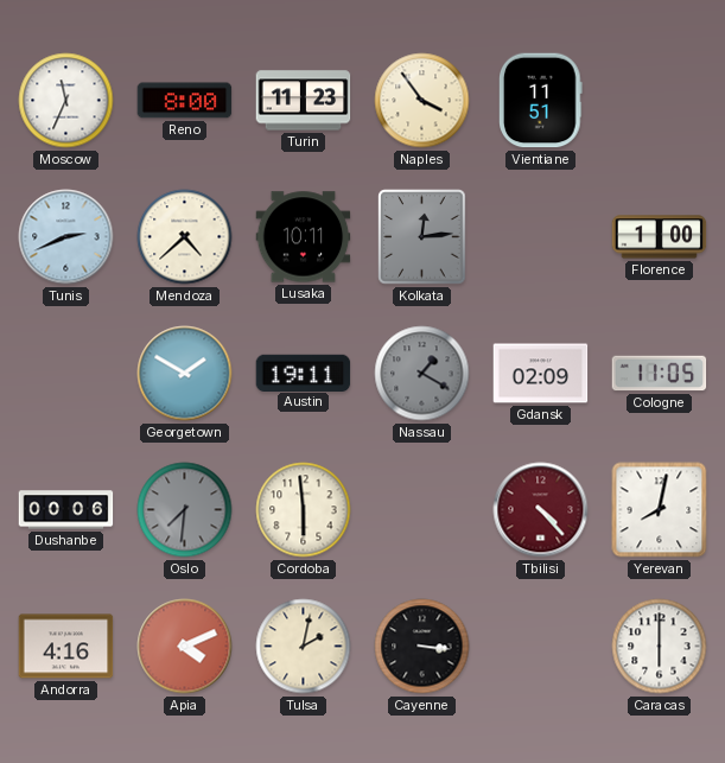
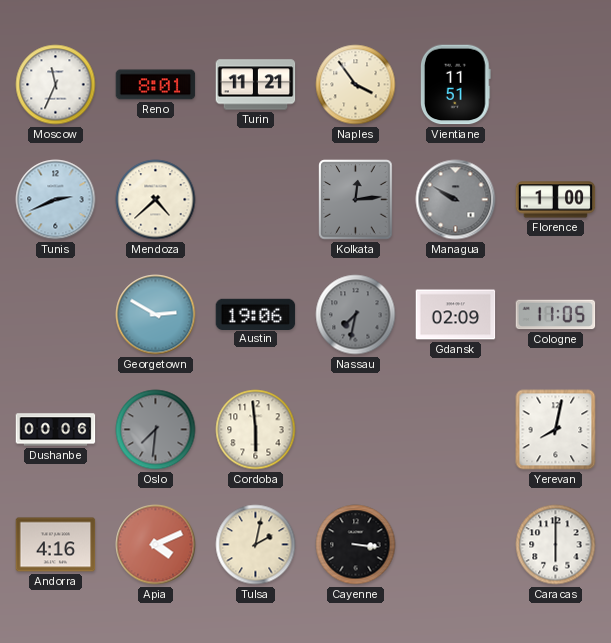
Reno: 8:00 -> 8:01
Turin: 11:23 -> 11:21
Lusaka: 10:11 -> none
Managua: none -> 9:50
Georgetown: 1:50 -> 2:50
Austin: 19:11 -> 19:06
Nassau: 1:20 -> 7:32
Tbilisi: 4:23 -> none
